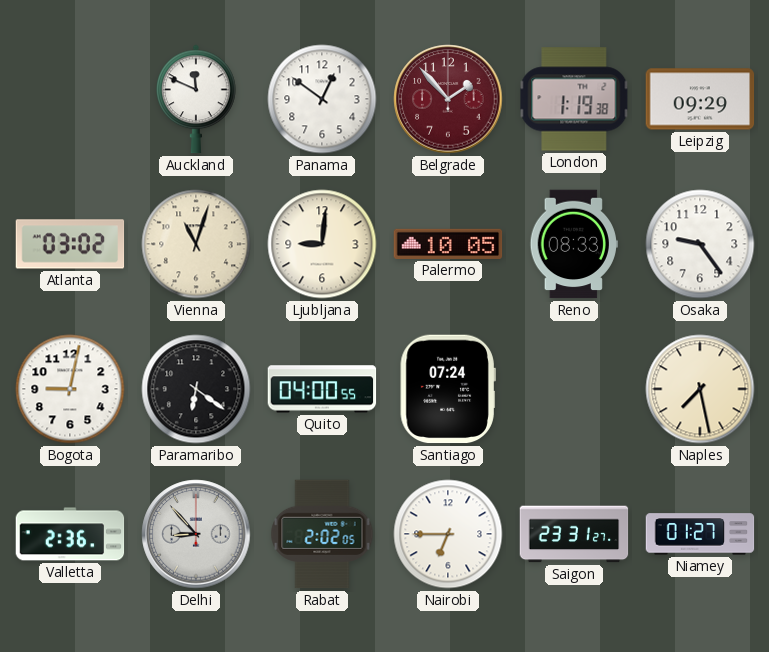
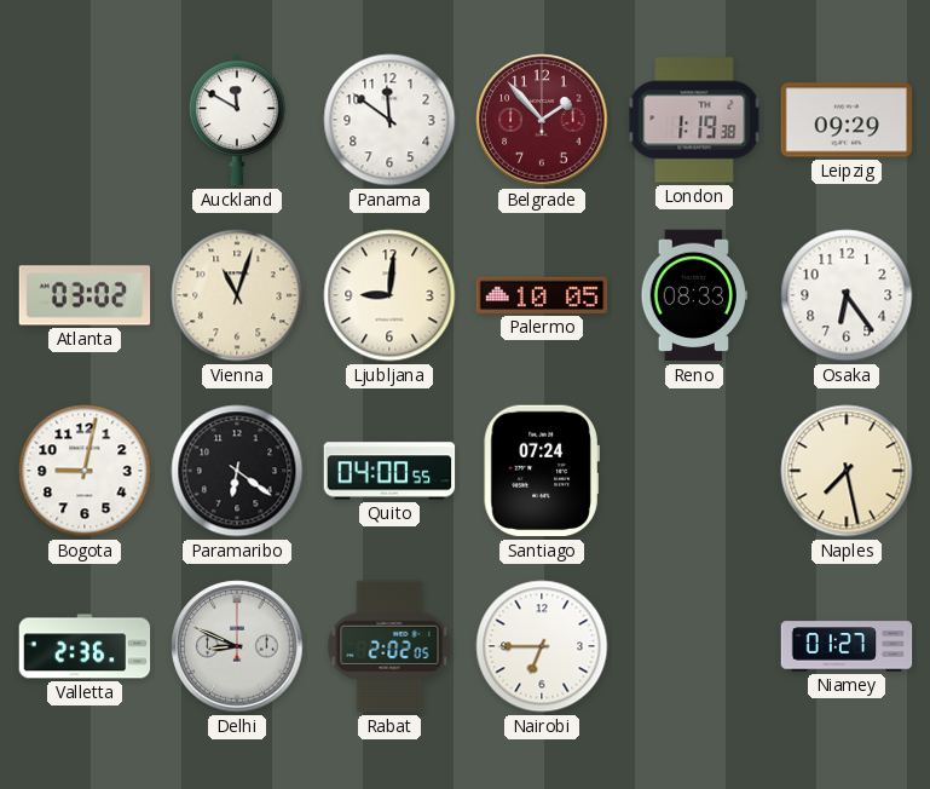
Auckland: 11:49 -> 11:50
Panama: 12:51 -> 11:51
Osaka: 9:24 -> 6:24
Delhi: 8:53 -> 8:49
Saigon: 23:31 -> none
